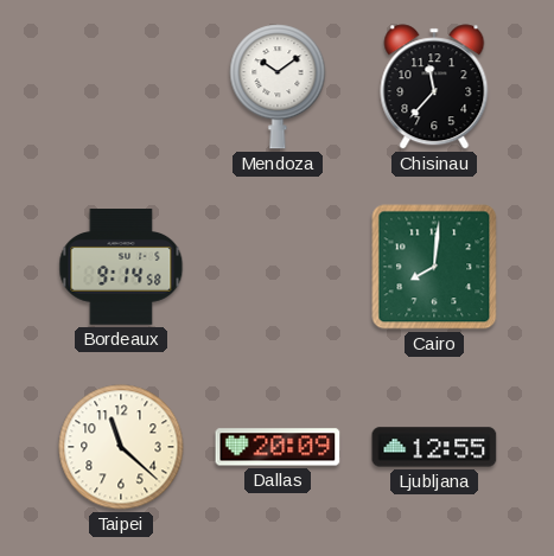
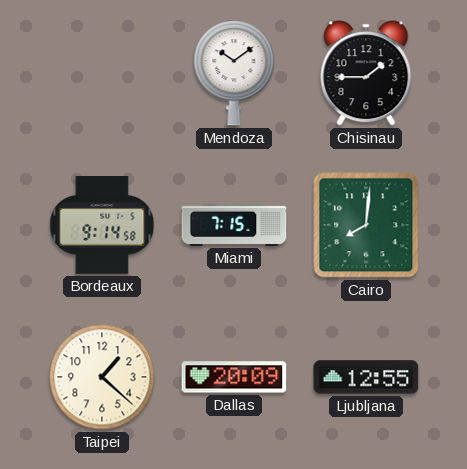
Chisinau: 11:37 -> 1:45
Miami: none -> 7:15
Taipei: 11:22 -> 1:22
